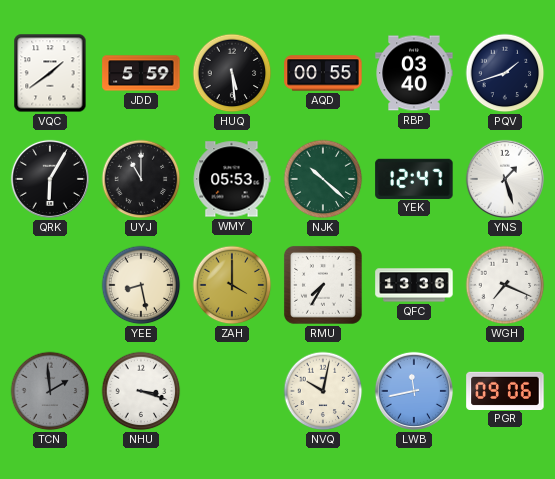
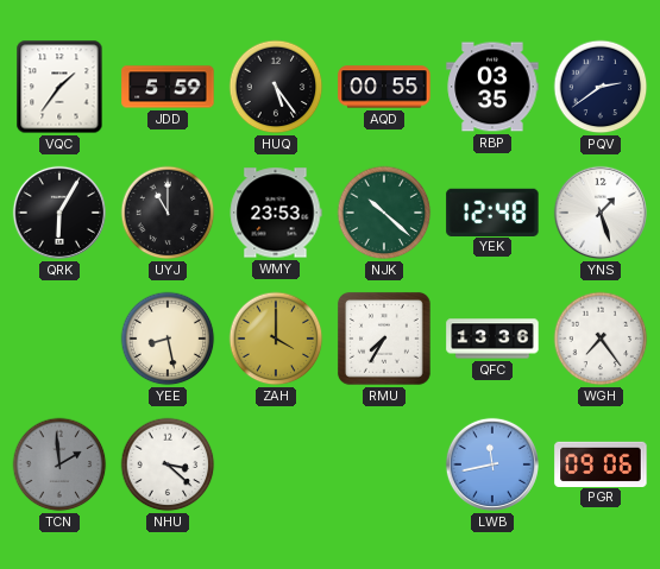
VQC: 1:39 -> 1:36
HUQ: 5:29 -> 5:24
RBP: 03:40 -> 03:35
PQV: 1:42 -> 2:39
WMY: 05:53 -> 23:53
YEK: 12:47 -> 12:48
WGH: 7:19 -> 7:24
NHU: 3:18 -> 3:22
NVQ: 10:02 -> none
